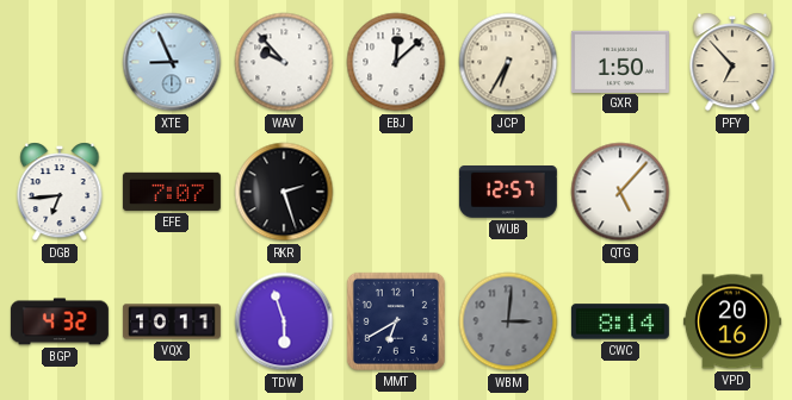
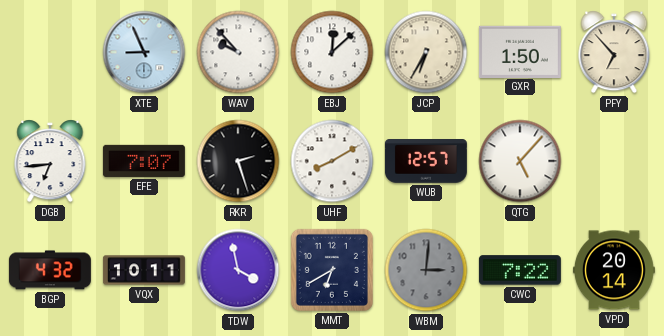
UHF: none -> 8:10
TDW: 5:57 -> 3:58
CWC: 8:14 -> 7:22
VPD: 20:16 -> 20:14
